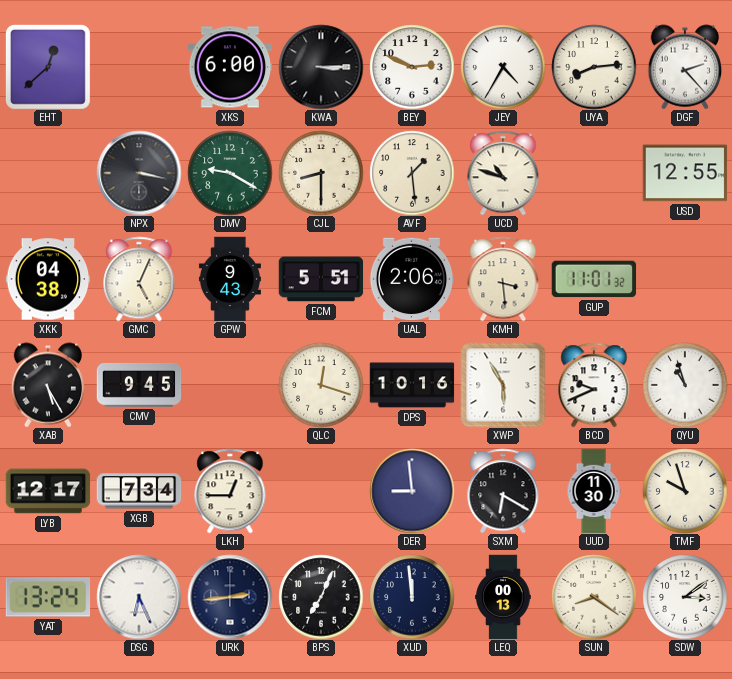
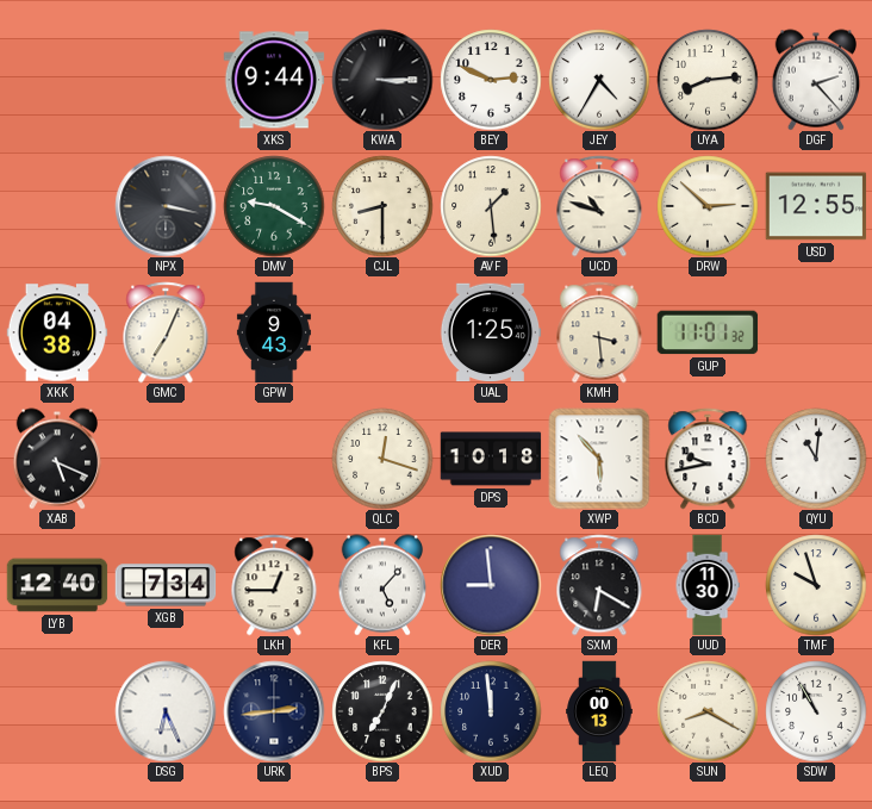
EHT: 12:38 -> none
XKS: 6:00 -> 9:44
DRW: none -> 2:52
GMC: 5:04 -> 7:04
FCM: 5:51 -> none
UAL: 2:06 -> 1:25
XAB: 5:25 -> 5:19
CMV: 9:45 -> none
DPS: 10:16 -> 10:18
XWP: 5:55 -> 5:53
BCD: 9:41 -> 9:43
QYU: 10:57 -> 11:01
LYB: 12:17 -> 12:40
KFL: none -> 5:07
YAT: 13:24 -> none
SUN: 8:21 -> 8:20
SDW: 3:09 -> 10:55
